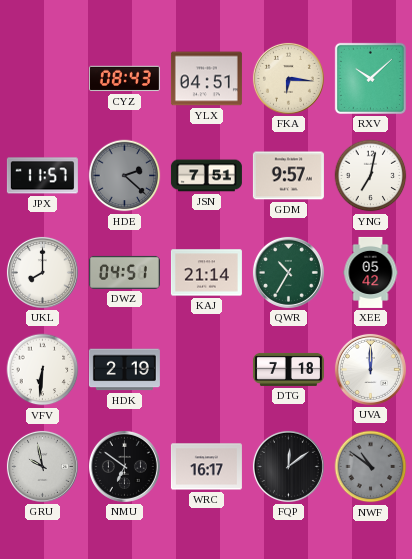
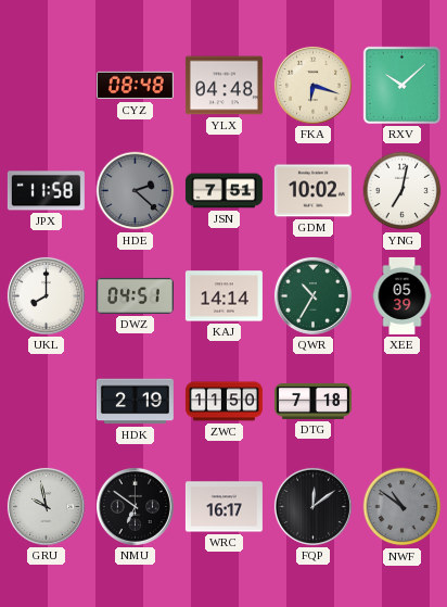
CYZ: 08:43 -> 08:48
YLX: 04:51 -> 04:48
FKA: 6:16 -> 6:18
JPX: 11:57 -> 11:58
GDM: 9:57 -> 10:02
KAJ: 21:14 -> 14:14
XEE: 05:42 -> 05:39
VFV: 6:31 -> none
ZWC: none -> 11:50
UVA: 12:00 -> none
